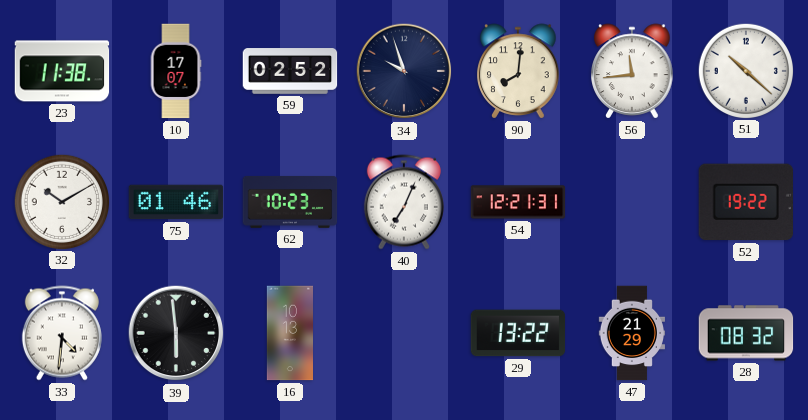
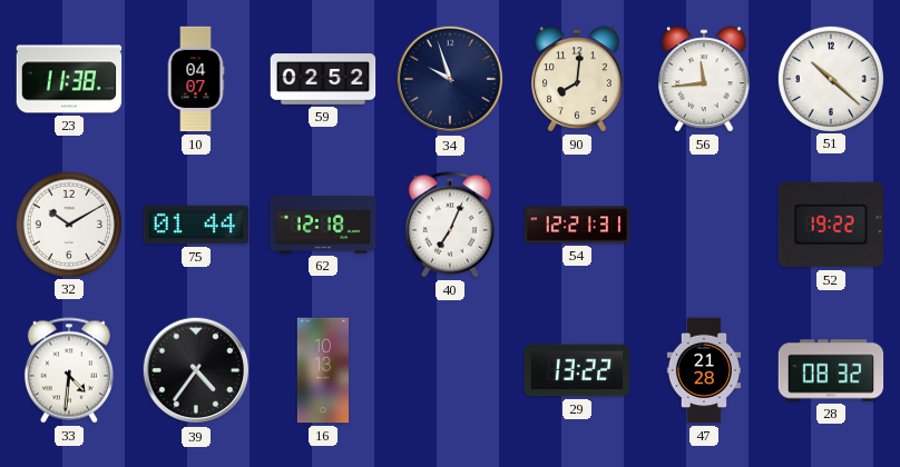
10: 17:07 -> 04:07
75: 01:46 -> 01:44
62: 10:23 -> 12:18
39: 5:59 -> 4:36
47: 21:29 -> 21:28
